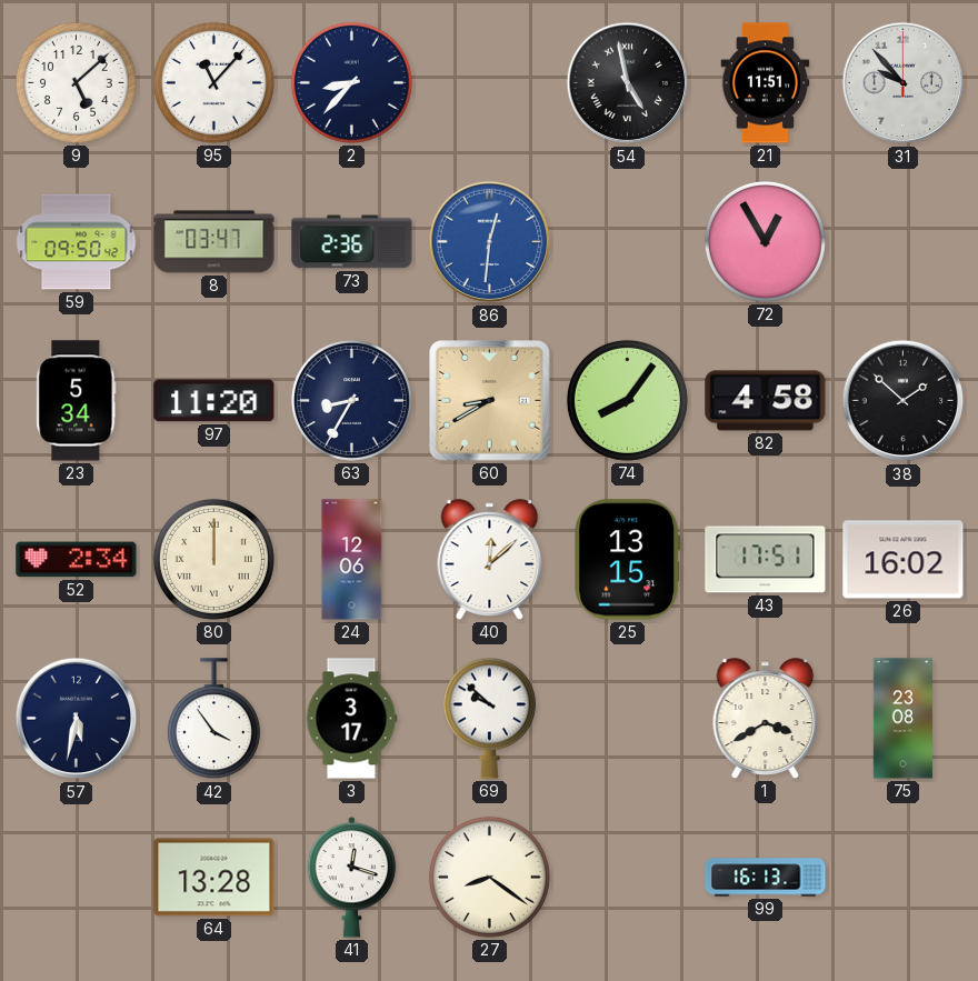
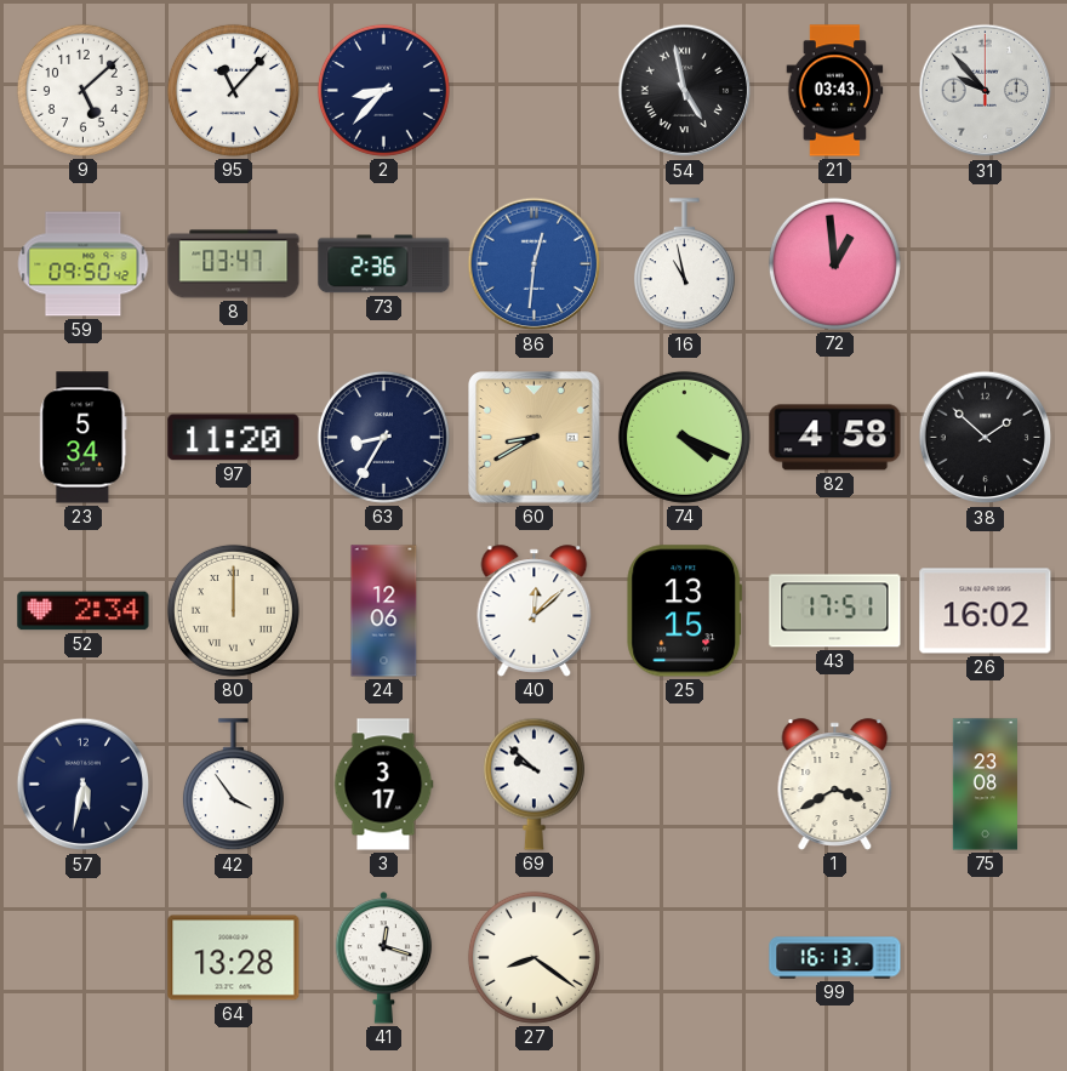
21: 11:51 -> 03:43
16: none -> 10:58
72: 12:55 -> 12:59
74: 8:06 -> 4:19
